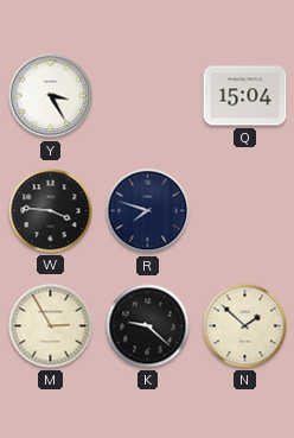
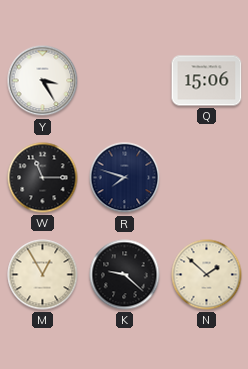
Q: 15:04 -> 15:06
W: 3:46 -> 11:15
M: 2:55 -> 12:55
